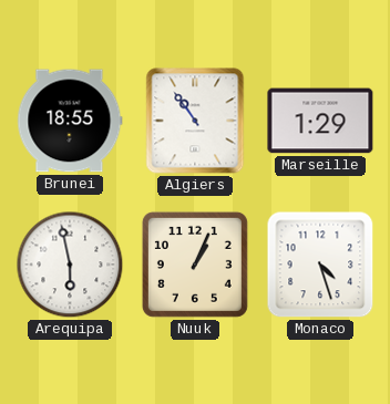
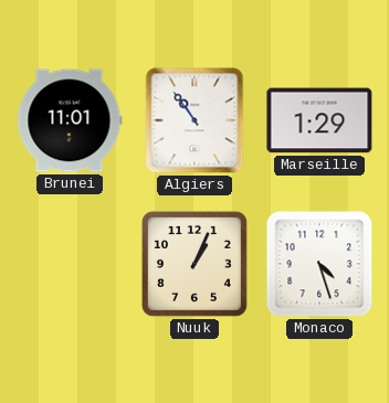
Brunei: 18:55 -> 11:01
Arequipa: 5:58 -> none
